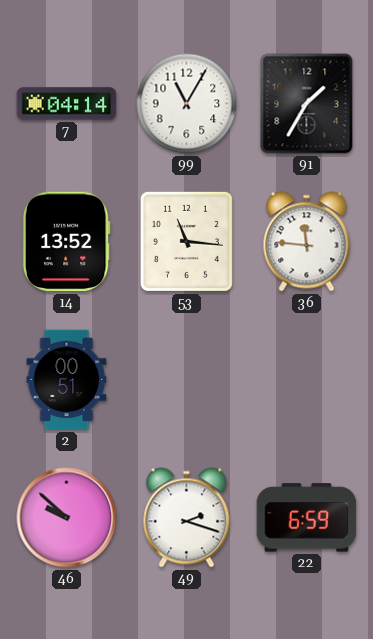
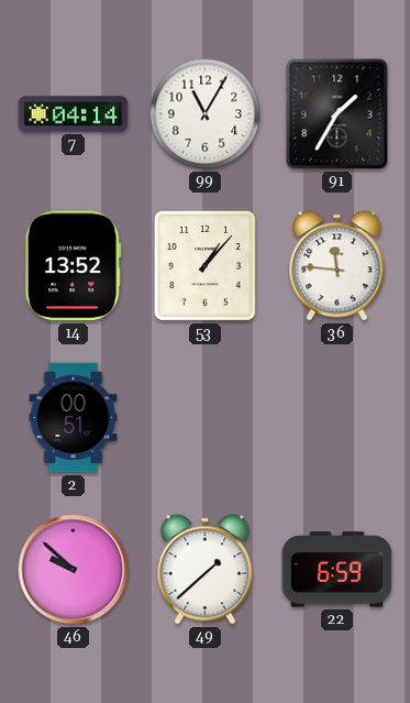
53: 11:16 -> 1:07
49: 2:18 -> 1:38
